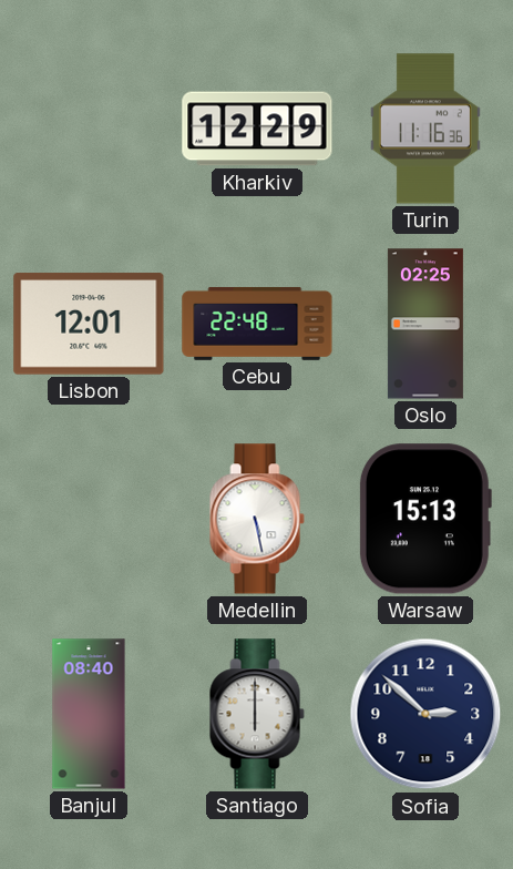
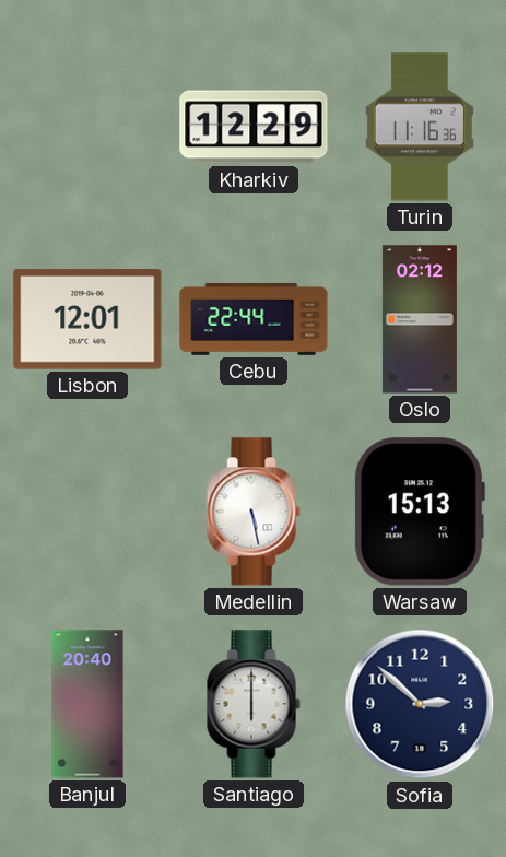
Cebu: 22:48 -> 22:44
Oslo: 02:25 -> 02:12
Banjul: 08:40 -> 20:40
